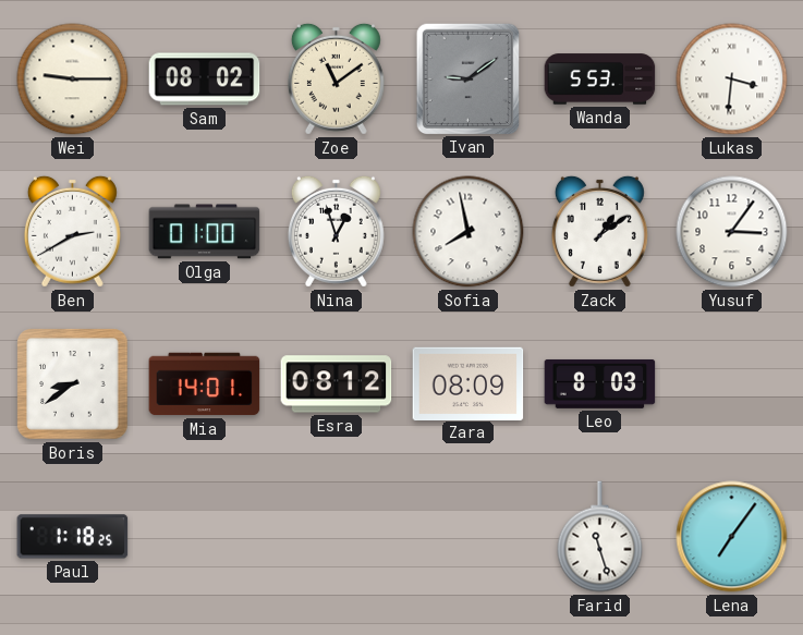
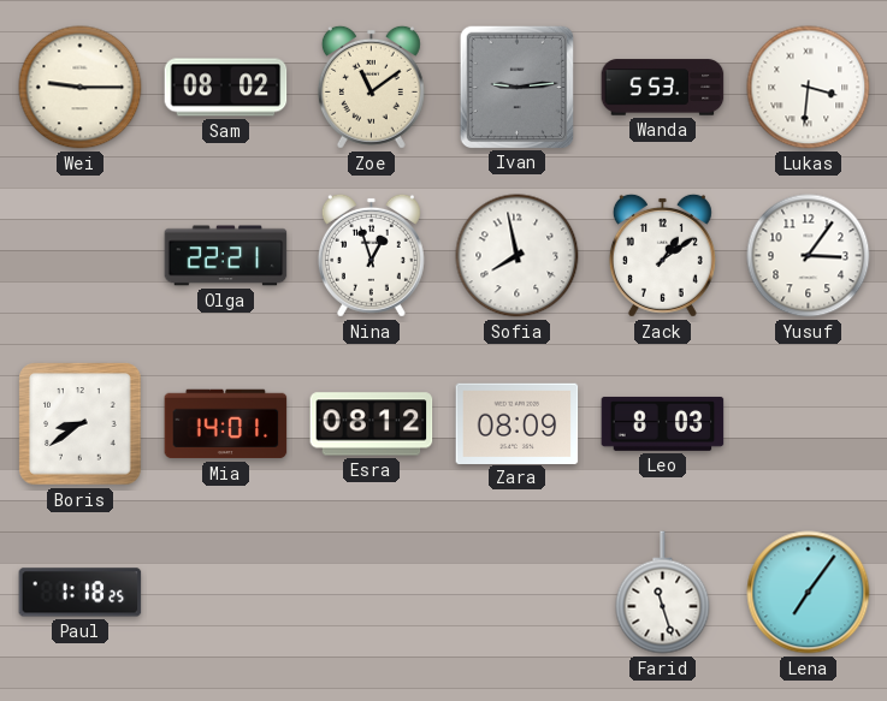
Ivan: 9:09 -> 9:14
Ben: 2:40 -> none
Olga: 01:00 -> 22:21
